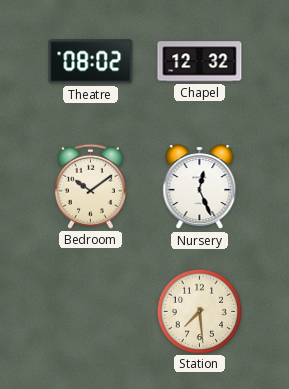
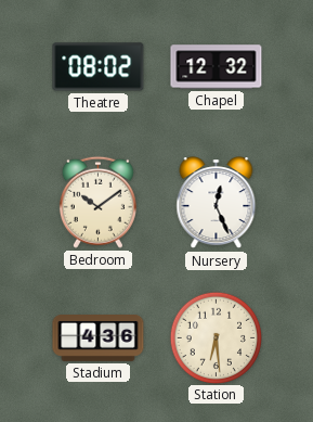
Stadium: none -> 4:36
Station: 7:29 -> 6:29
